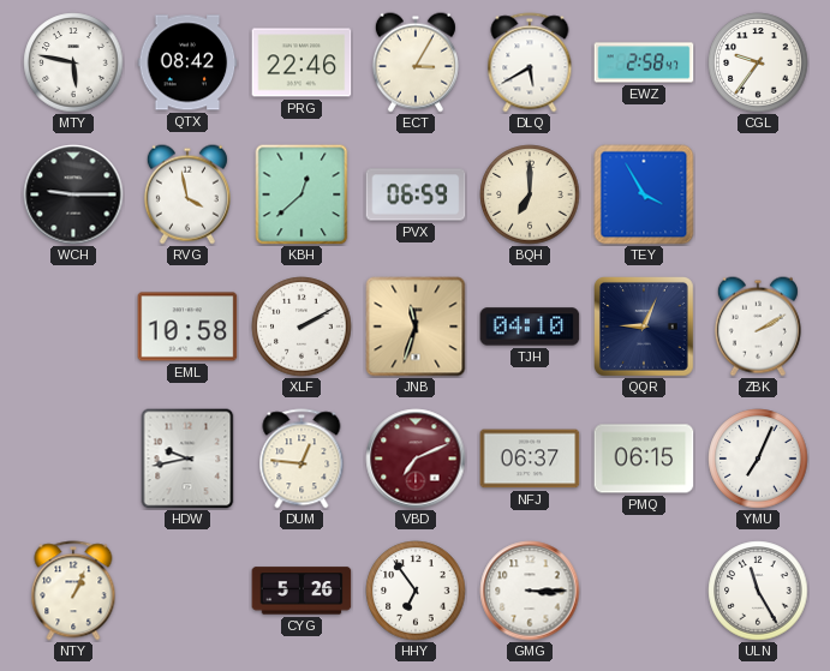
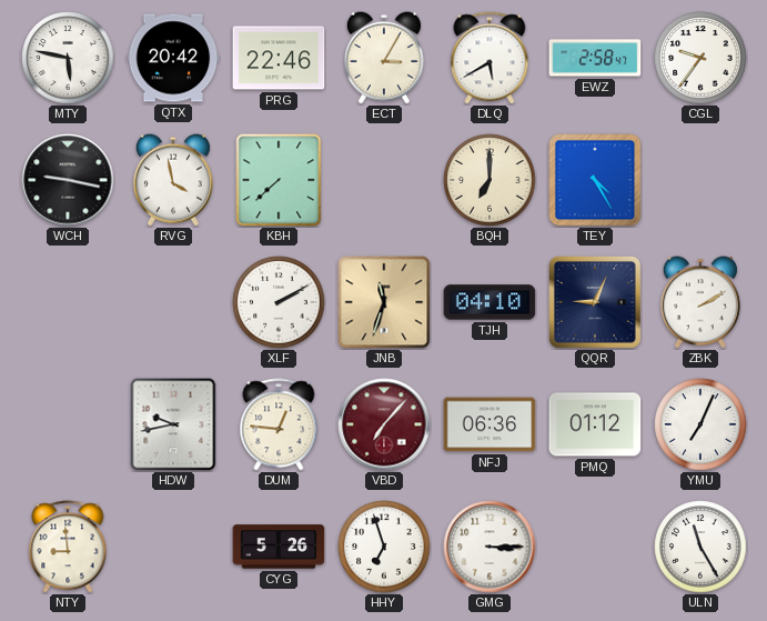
QTX: 08:42 -> 20:42
WCH: 9:15 -> 9:17
KBH: 12:38 -> 7:38
PVX: 06:59 -> none
TEY: 3:55 -> 4:25
EML: 10:58 -> none
VBD: 7:11 -> 7:07
NFJ: 06:37 -> 06:36
PMQ: 06:15 -> 01:12
NTY: 1:04 -> 8:59
HHY: 6:54 -> 6:57
